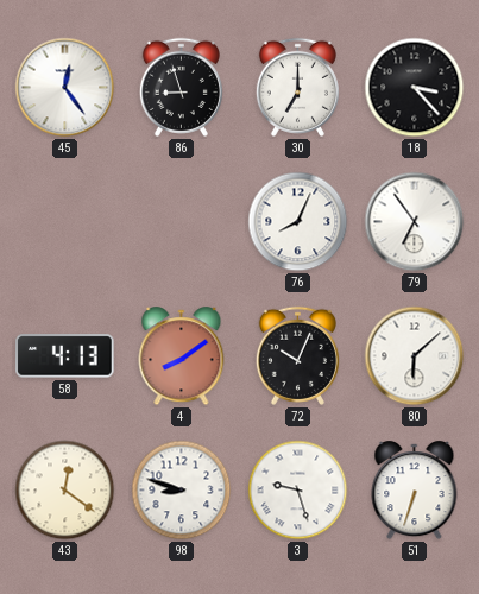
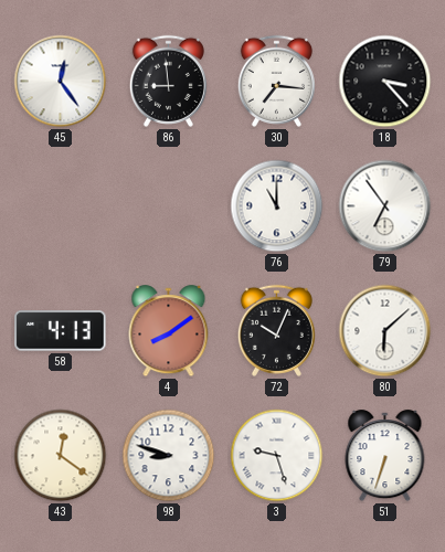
86: 8:57 -> 8:59
30: 7:00 -> 7:16
76: 8:04 -> 11:00
